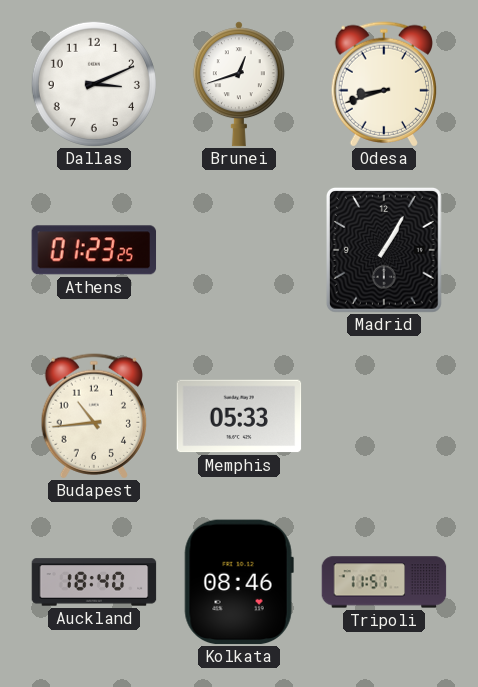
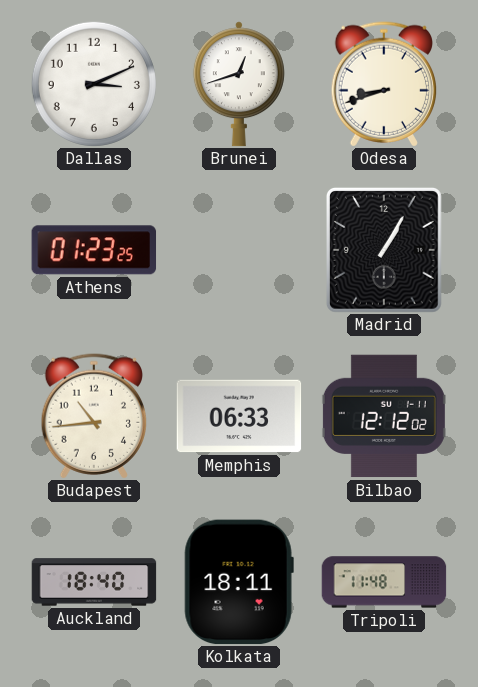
Memphis: 05:33 -> 06:33
Bilbao: none -> 12:12
Kolkata: 08:46 -> 18:11
Tripoli: 11:51 -> 11:48
